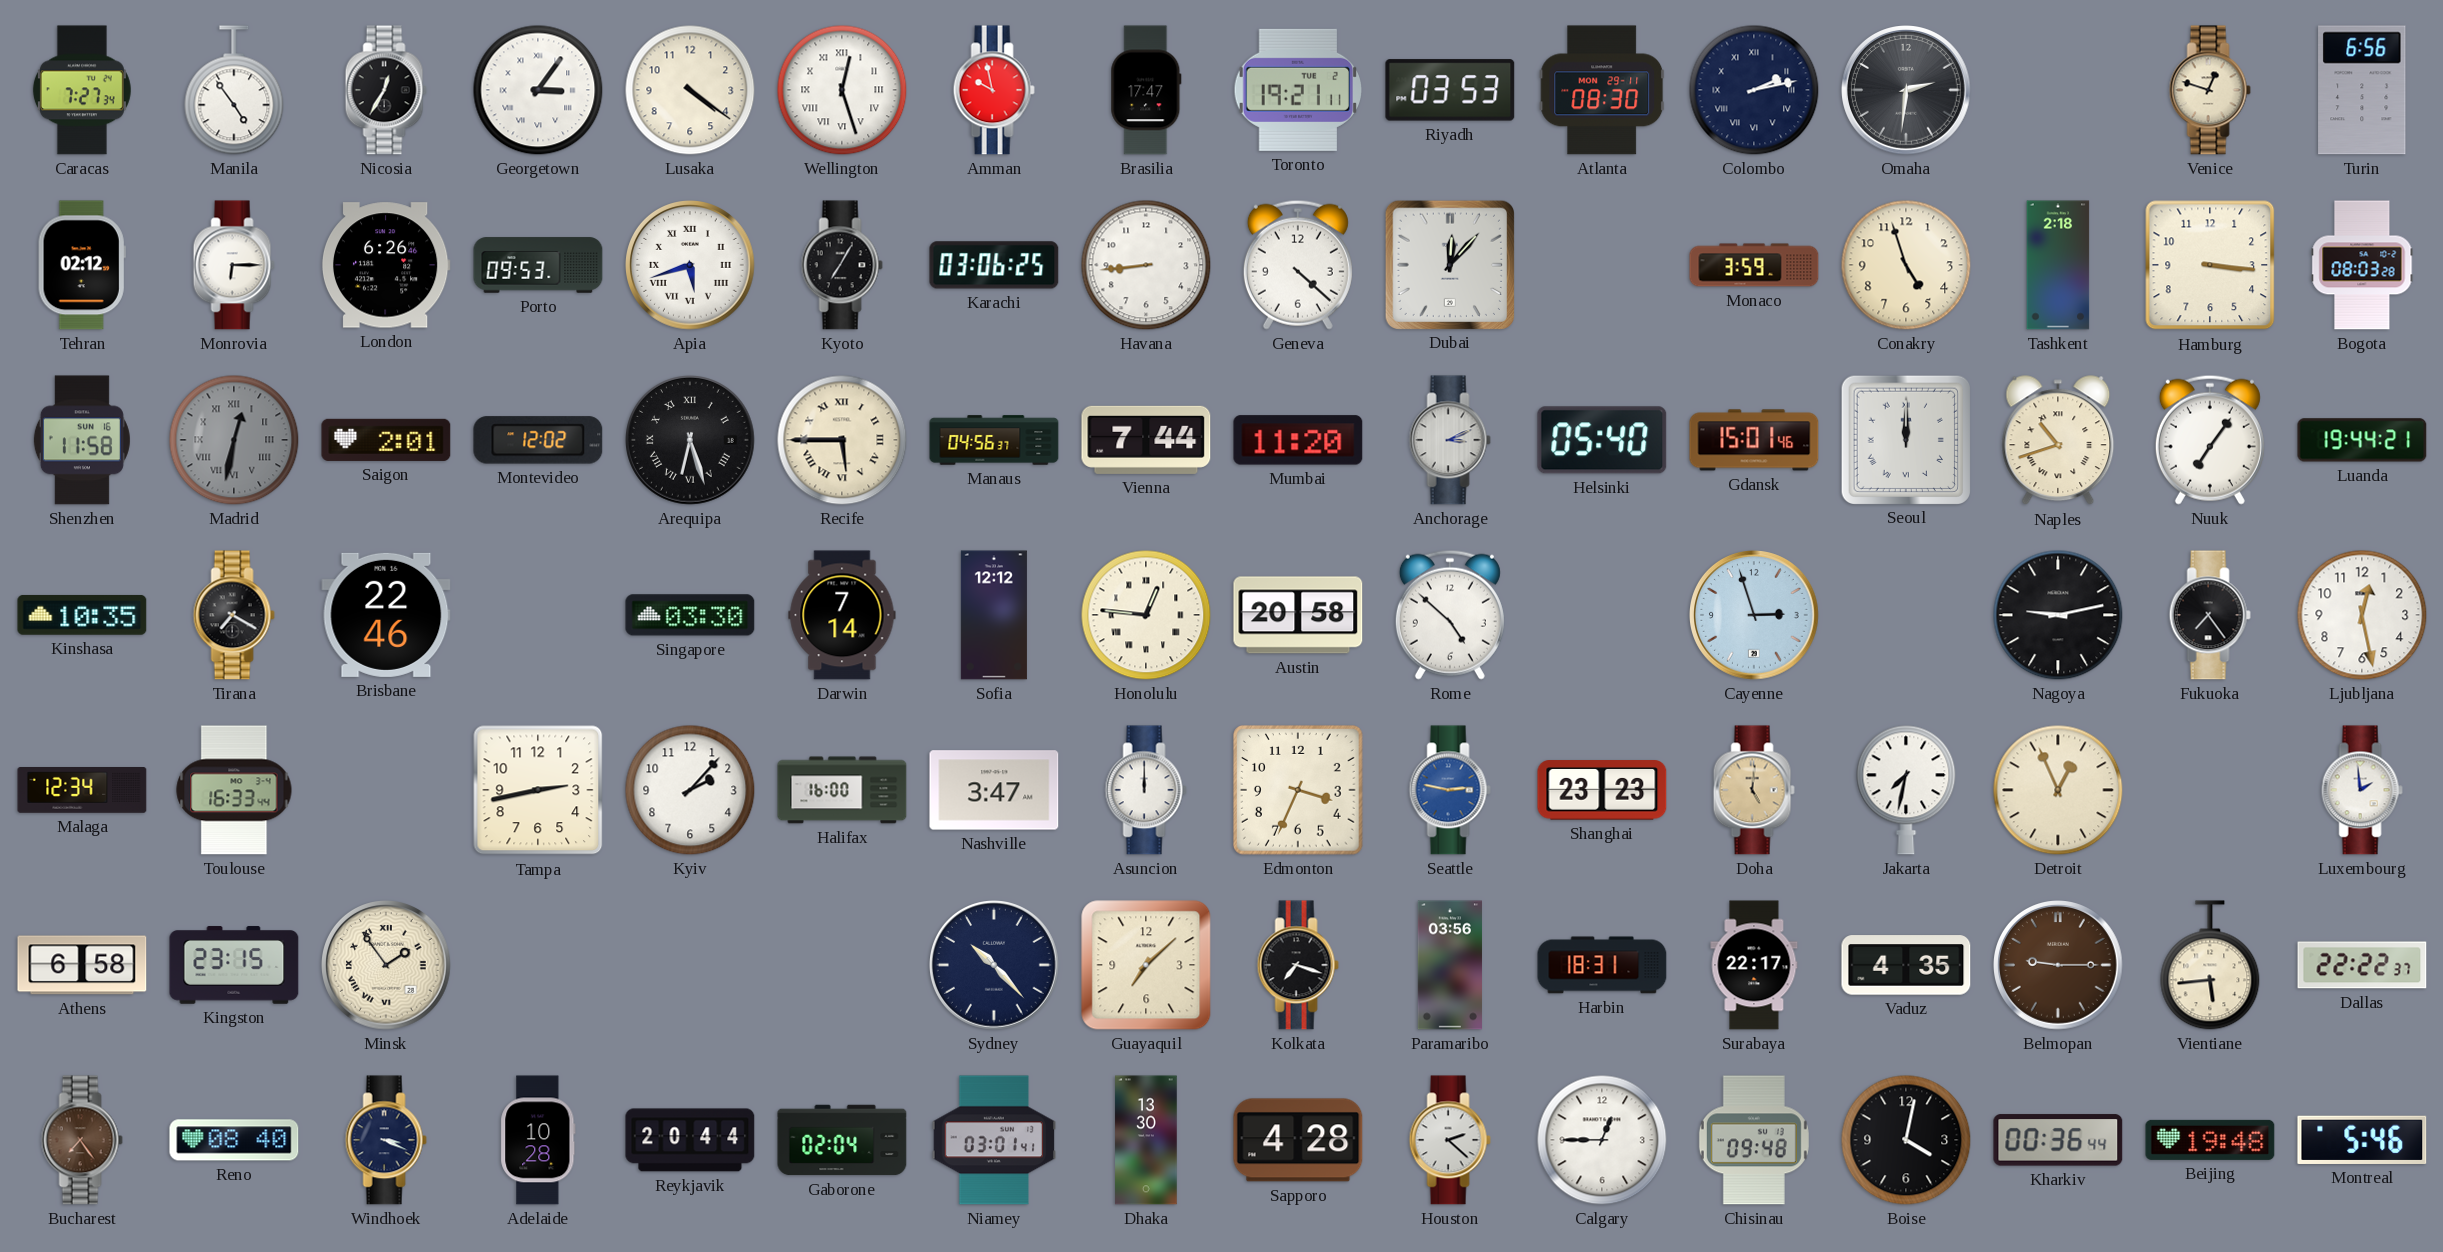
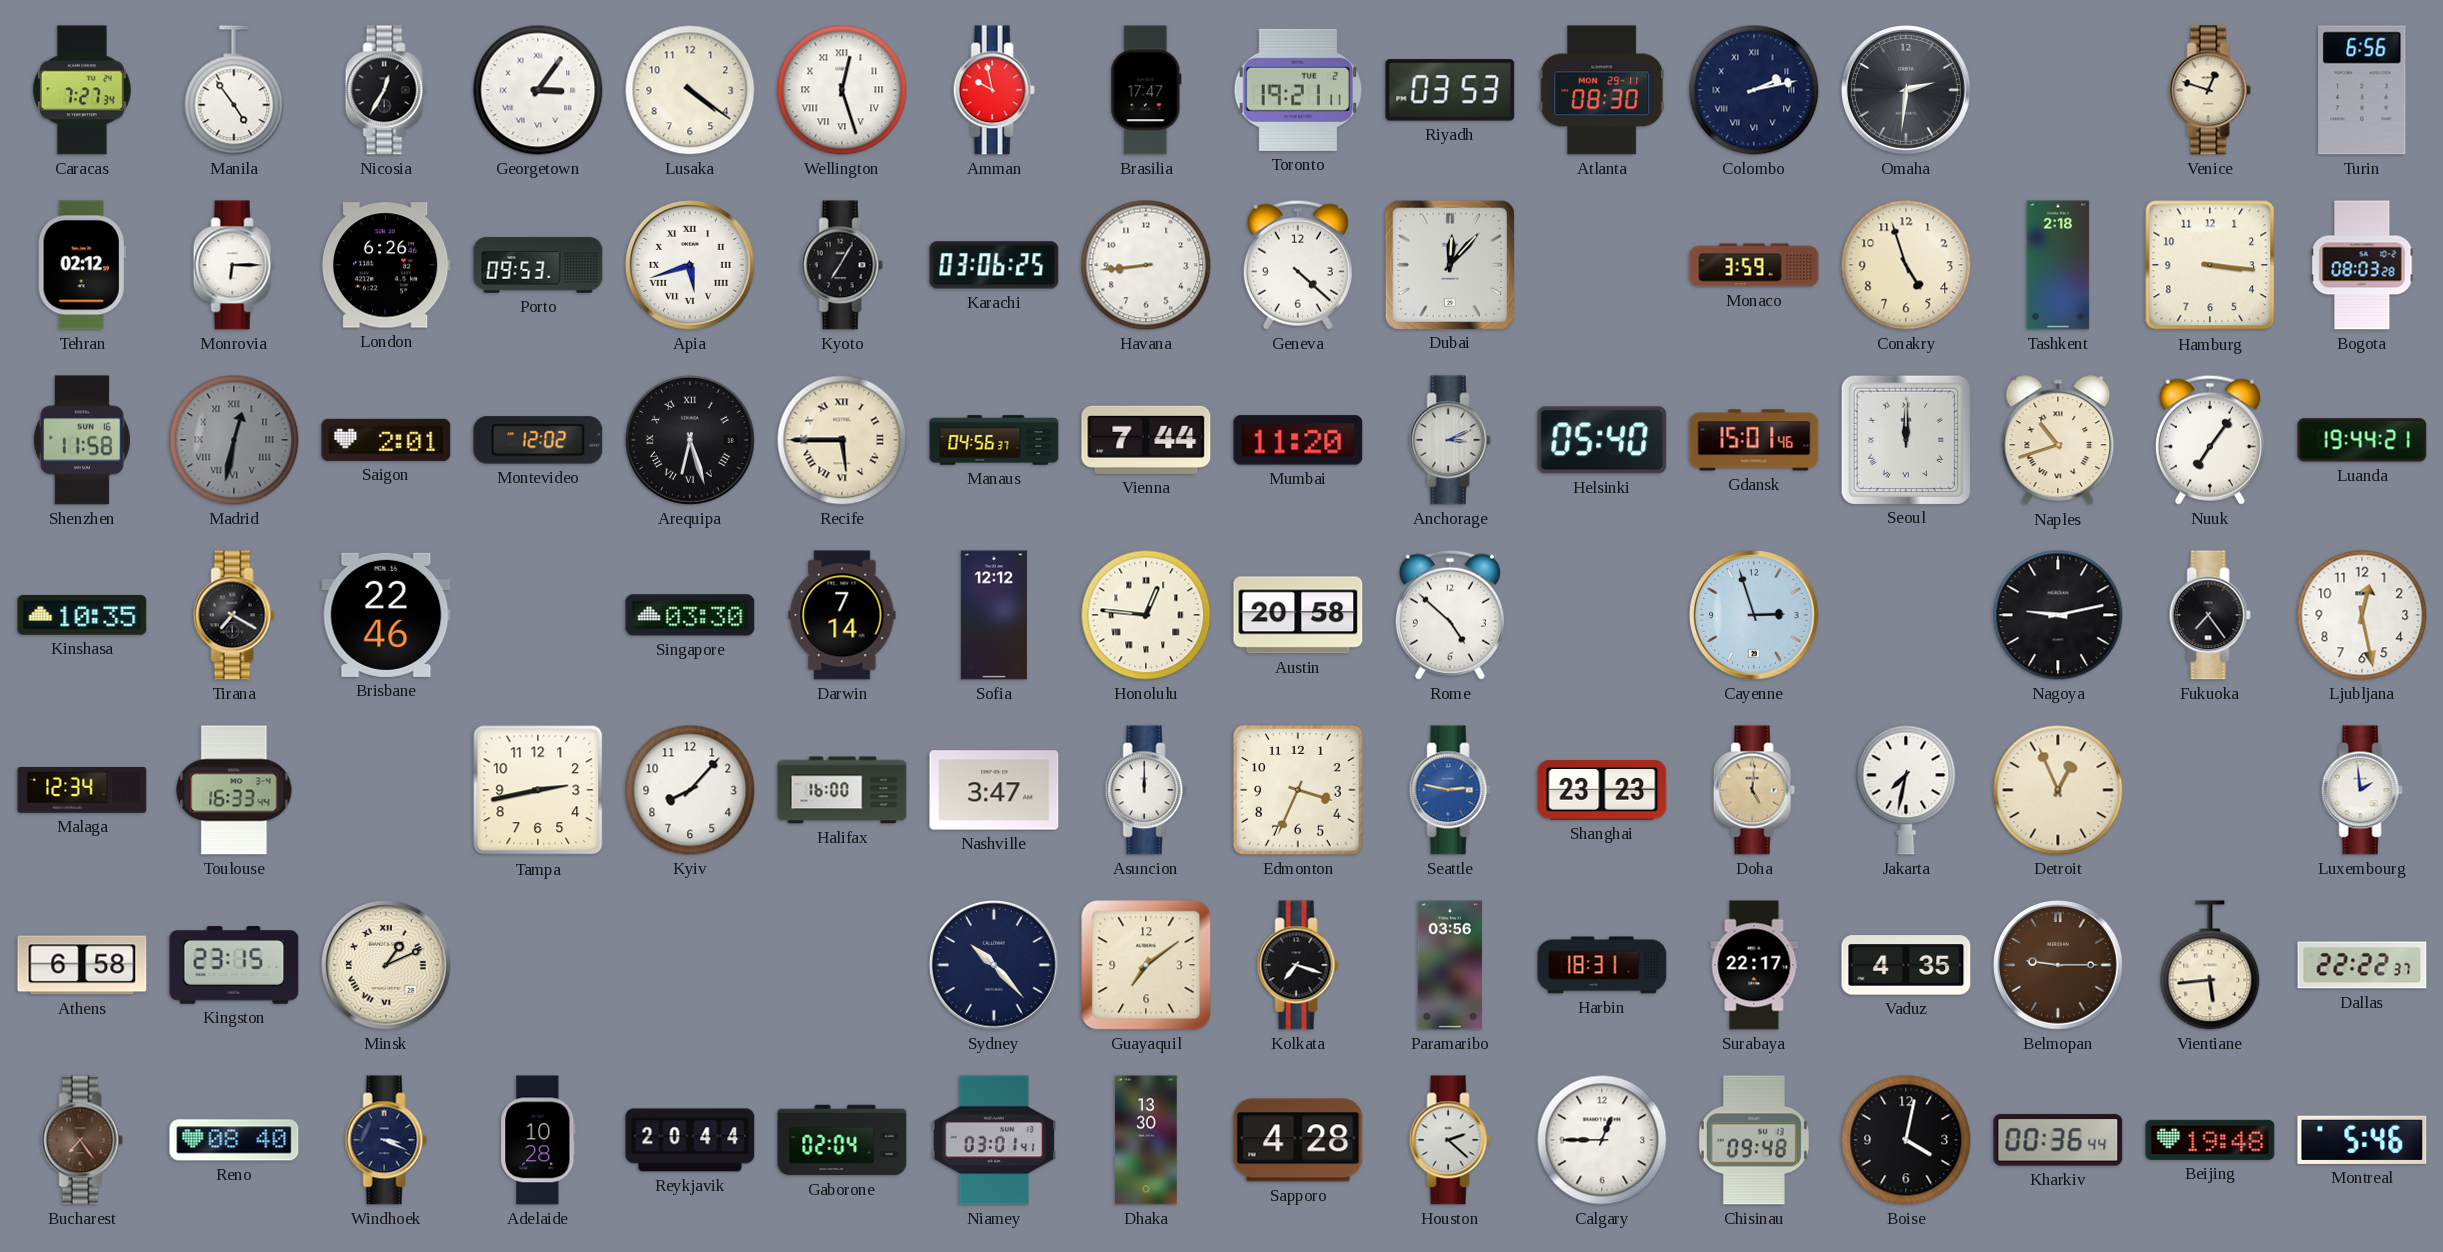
Kyiv: 2:07 -> 8:07
Minsk: 1:54 -> 1:11
Guayaquil: 7:08 -> 7:09
